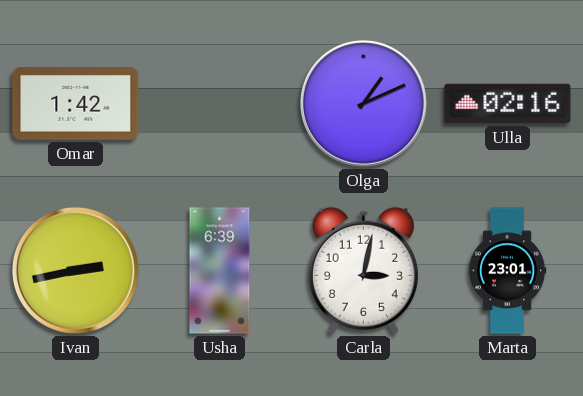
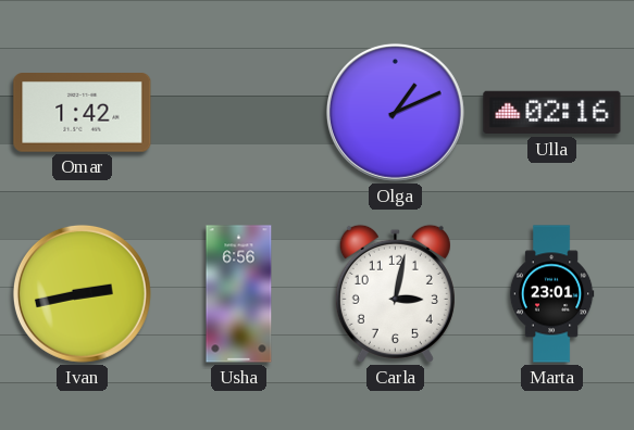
Usha: 6:39 -> 6:56
